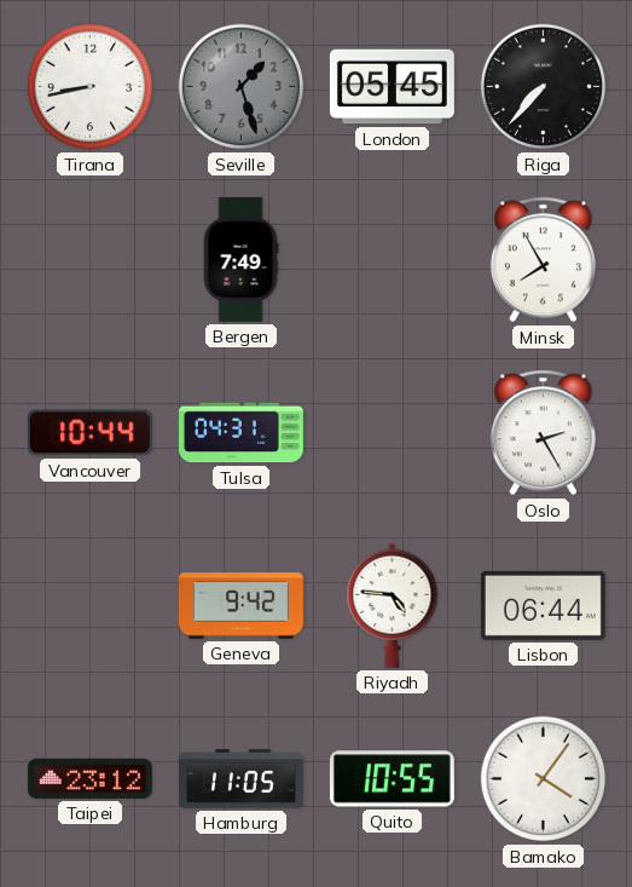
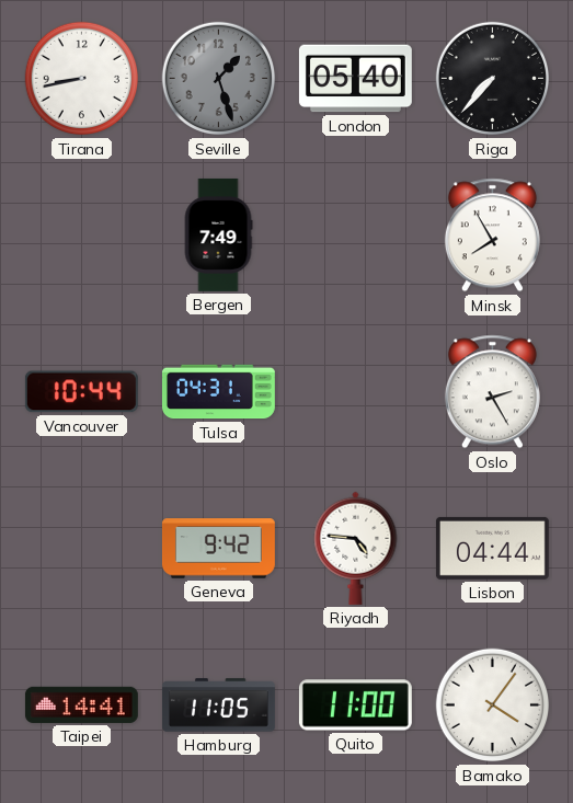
London: 05:45 -> 05:40
Lisbon: 06:44 -> 04:44
Taipei: 23:12 -> 14:41
Quito: 10:55 -> 11:00
